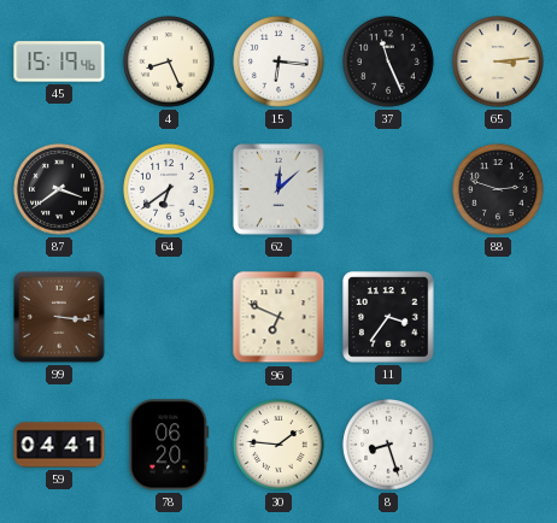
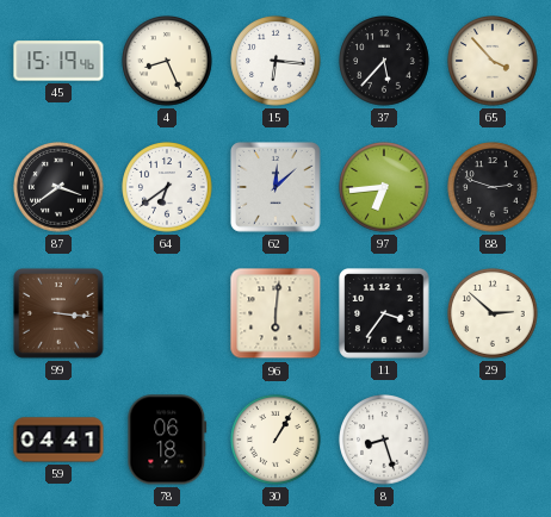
37: 11:26 -> 5:37
65: 3:14 -> 3:53
97: none -> 6:44
96: 6:49 -> 6:01
29: none -> 2:52
78: 06:20 -> 06:18
30: 1:46 -> 1:05
